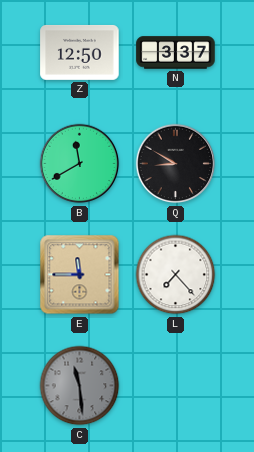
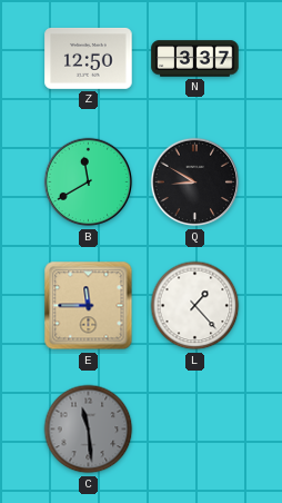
L: 7:23 -> 1:23
